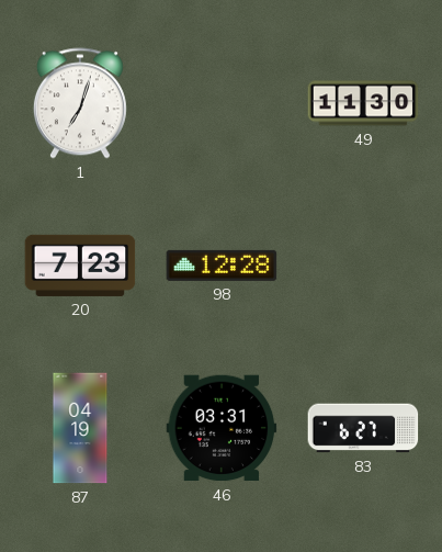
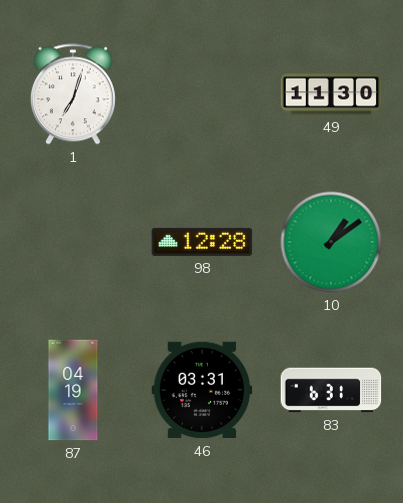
20: 7:23 -> none
10: none -> 1:09
83: 6:27 -> 6:31
